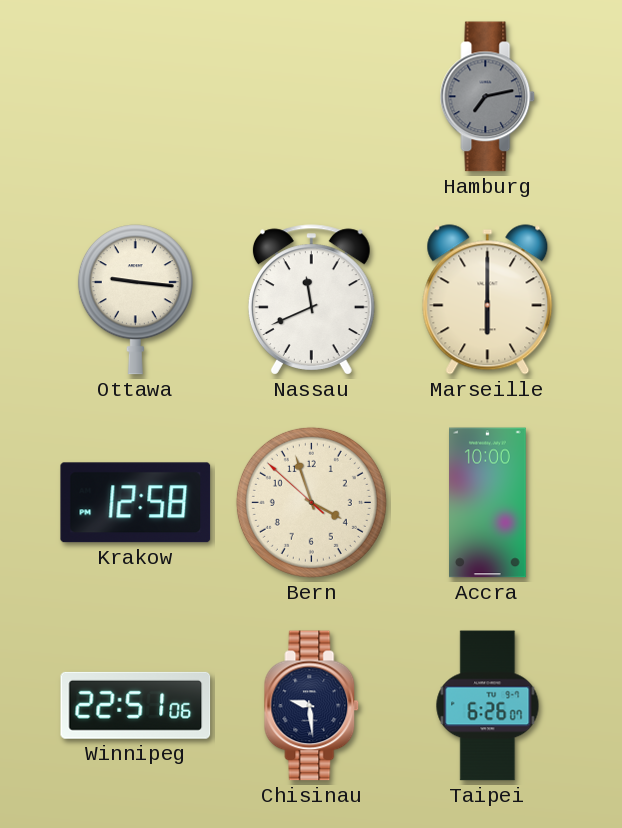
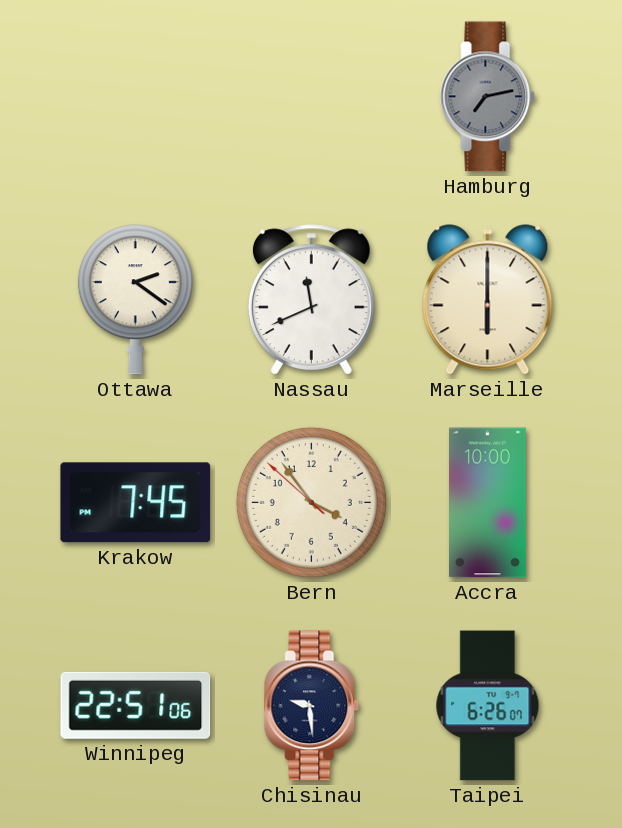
Ottawa: 9:16 -> 2:21
Krakow: 12:58 -> 7:45
Bern: 3:56 -> 3:53
